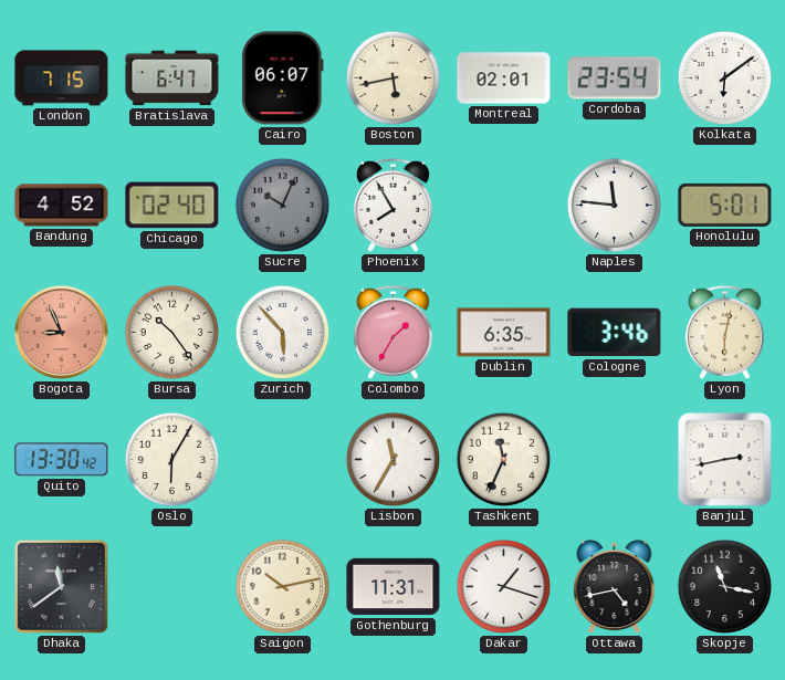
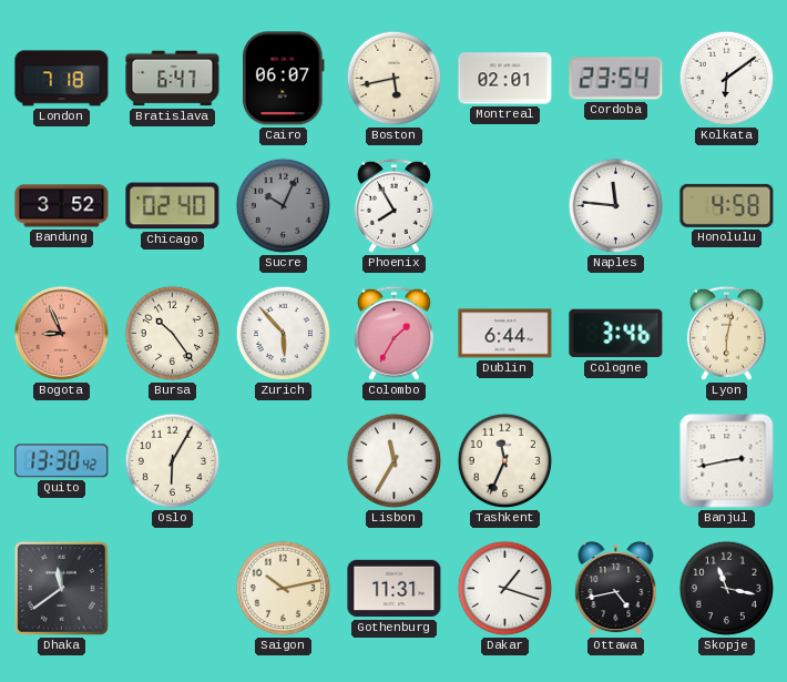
London: 7:15 -> 7:18
Bandung: 4:52 -> 3:52
Honolulu: 5:01 -> 4:58
Dublin: 6:35 -> 6:44
